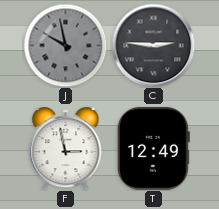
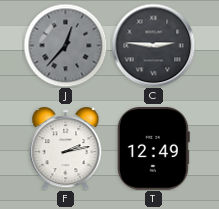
J: 9:58 -> 12:37
F: 2:58 -> 2:13
